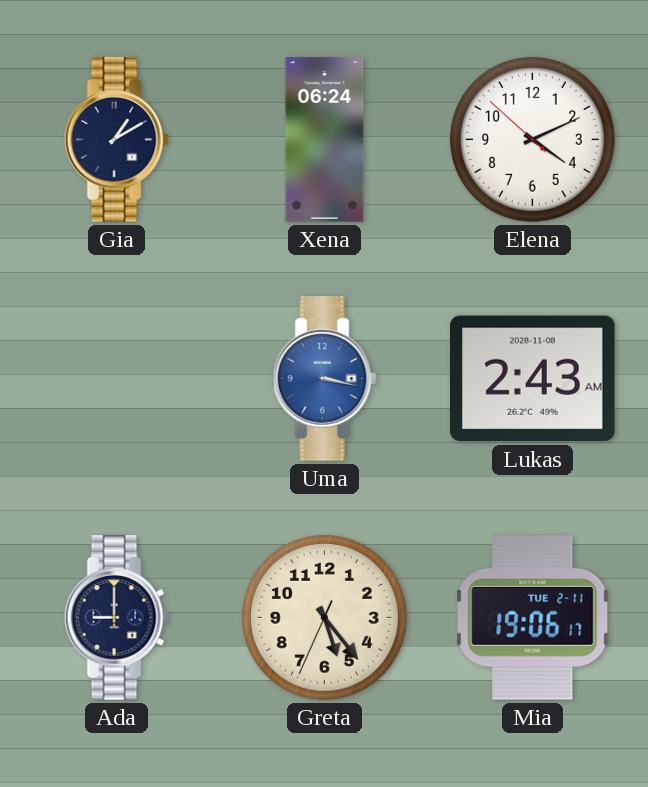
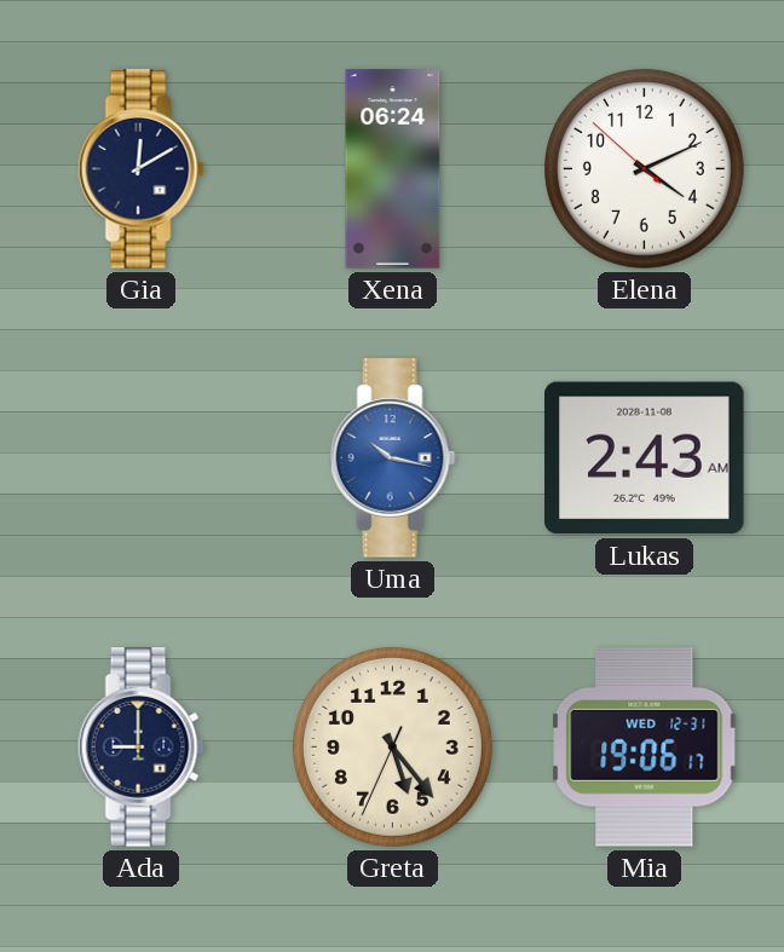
Gia: 1:10 -> 12:10
Uma: 3:17 -> 10:17
Mia date: TUE 2-11 -> WED 12-31
